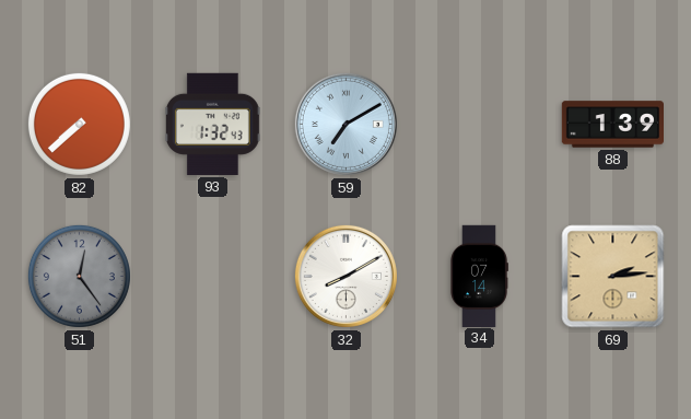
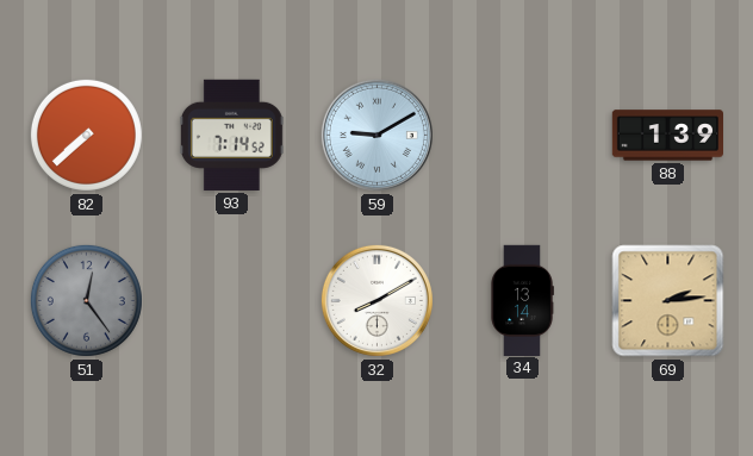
93: 1:32 -> 7:14
59: 7:10 -> 9:10
34: 07:14 -> 13:14
